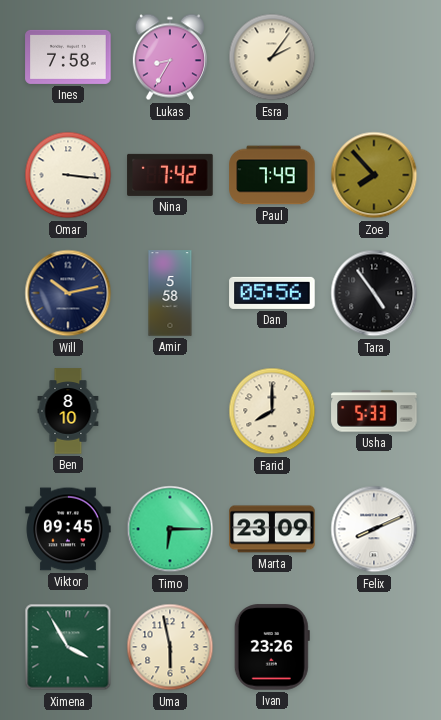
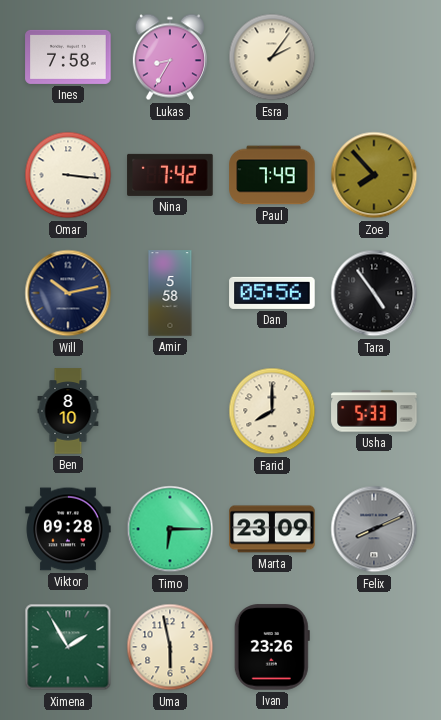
Viktor: 09:45 -> 09:28
Felix dial: white -> grey
Ximena: 3:55 -> 1:55
